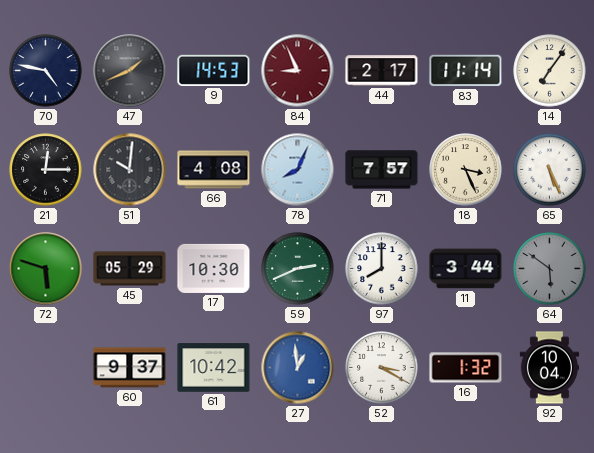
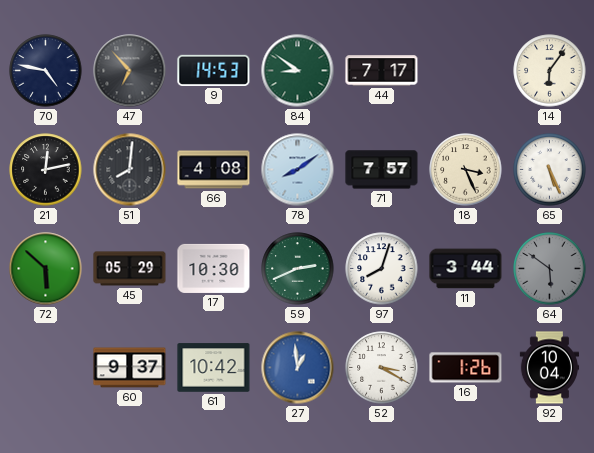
47: 1:41 -> 6:53
84: 8:56 -> 8:51
84 dial: burgundy -> green
44: 2:17 -> 7:17
83: 11:14 -> none
14: 7:06 -> 6:06
21: 12:15 -> 12:13
51: 10:01 -> 8:01
78: 8:04 -> 8:09
72: 5:48 -> 5:52
97: 8:00 -> 8:03
16: 1:32 -> 1:26
